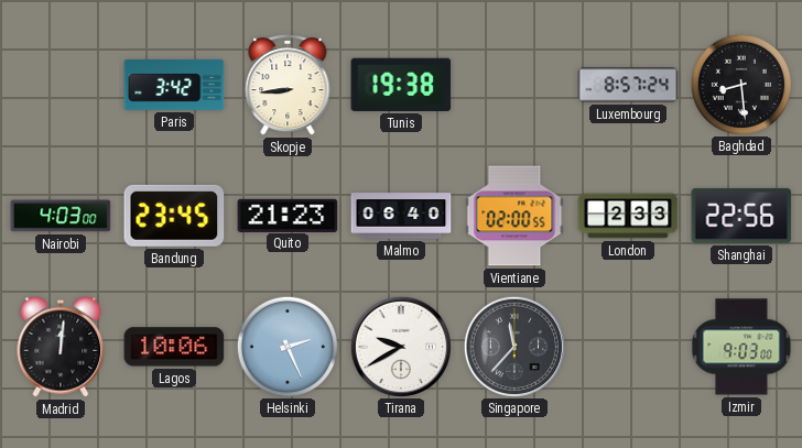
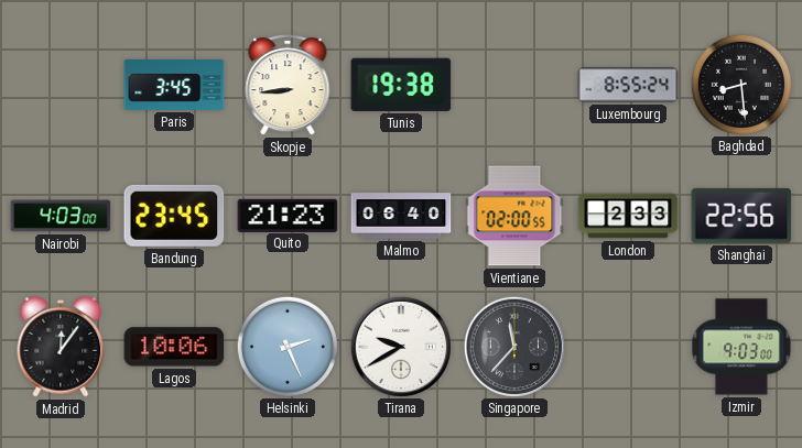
Paris: 3:42 -> 3:45
Luxembourg: 8:57 -> 8:55
Madrid: 12:01 -> 12:06
